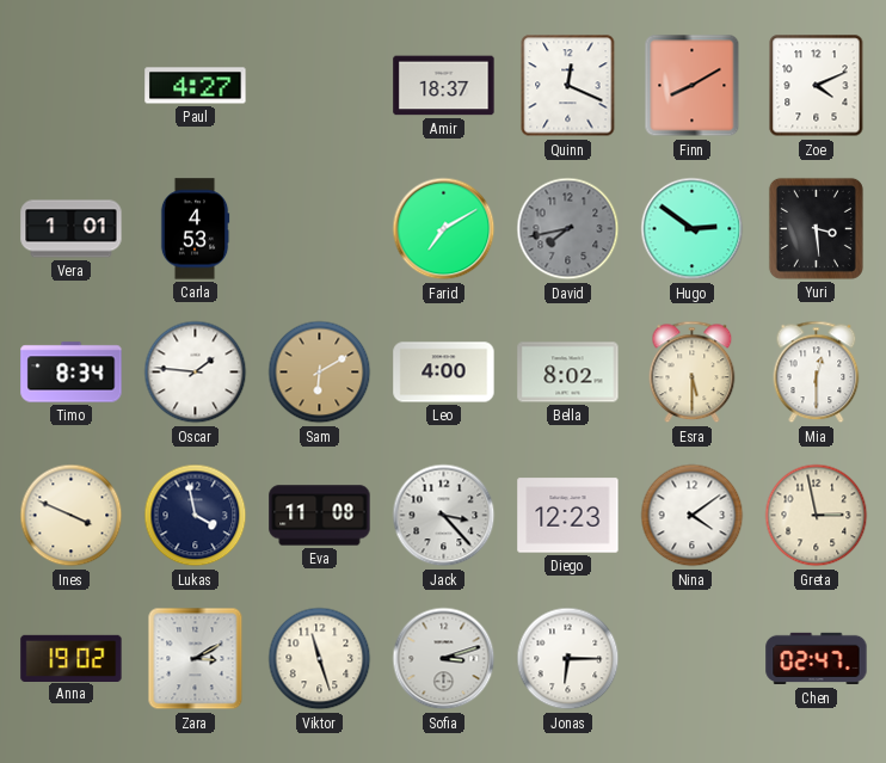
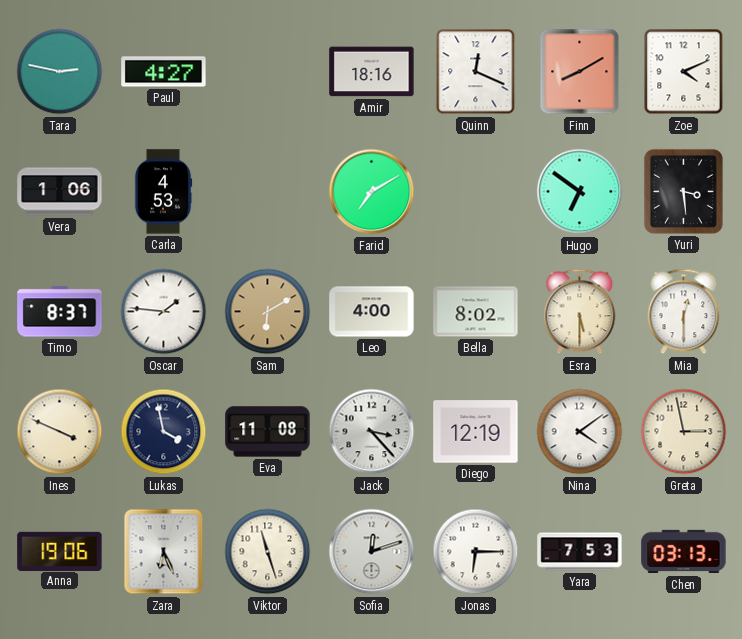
Tara: none -> 2:47
Amir: 18:37 -> 18:16
Vera: 1:01 -> 1:06
David: 7:43 -> none
Hugo: 2:51 -> 6:51
Timo: 8:34 -> 8:37
Diego: 12:23 -> 12:19
Anna: 19:02 -> 19:06
Zara: 3:10 -> 6:26
Sofia: 3:12 -> 12:12
Yara: none -> 7:53
Chen: 02:47 -> 03:13
